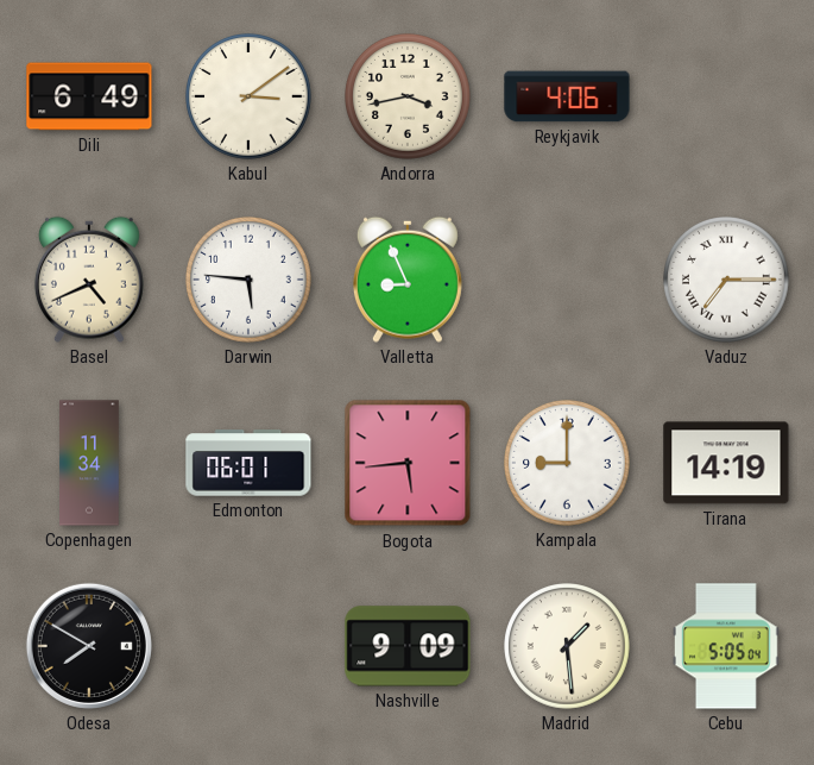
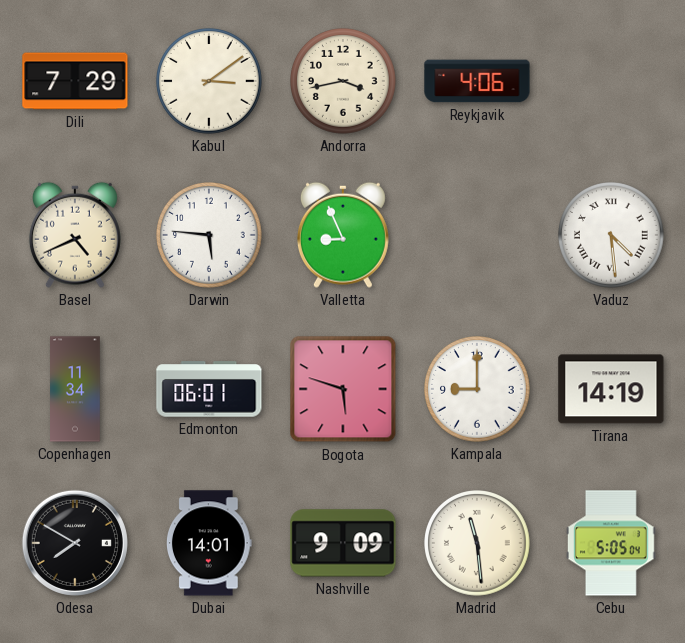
Dili: 6:49 -> 7:29
Vaduz: 7:15 -> 4:29
Bogota: 5:44 -> 5:48
Dubai: none -> 14:01
Madrid: 1:29 -> 11:29
